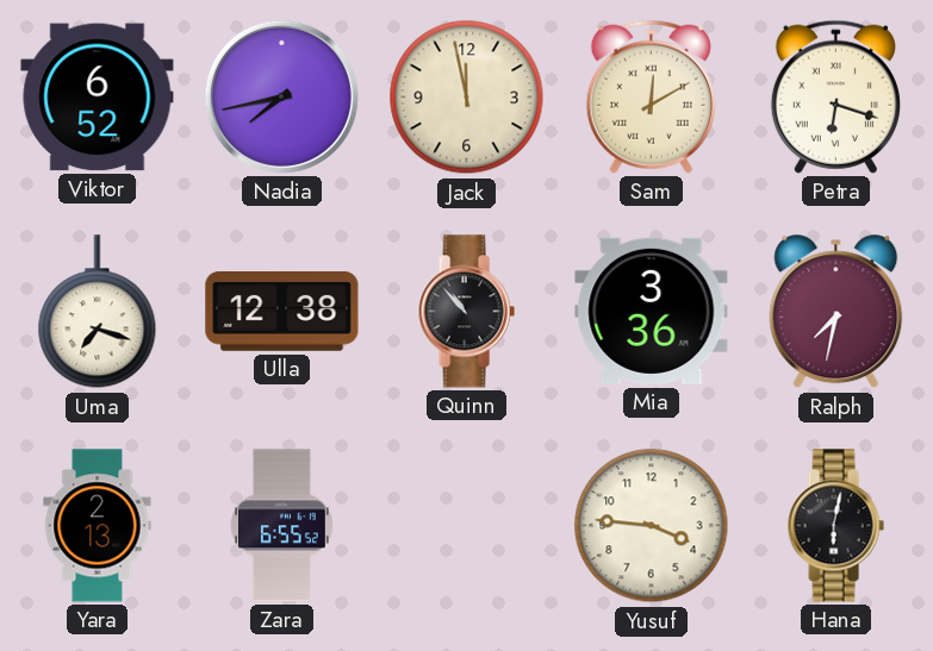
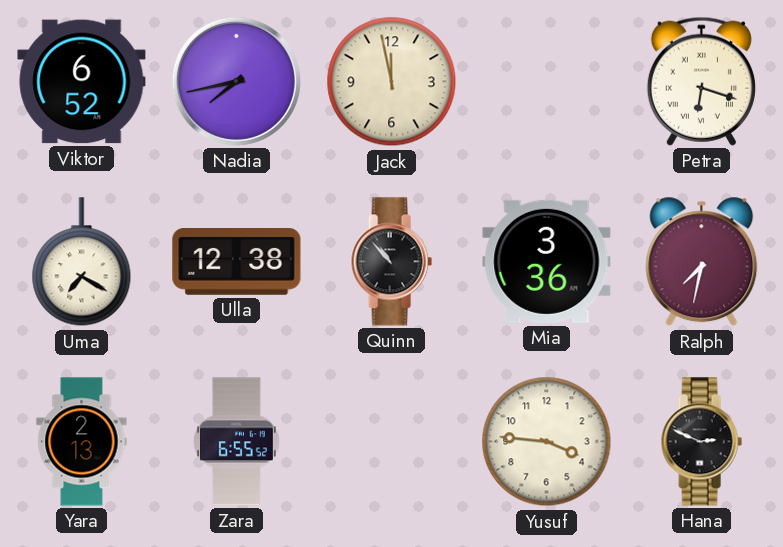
Sam: 12:10 -> none
Uma: 7:18 -> 7:20
Hana: 6:02 -> 2:49
